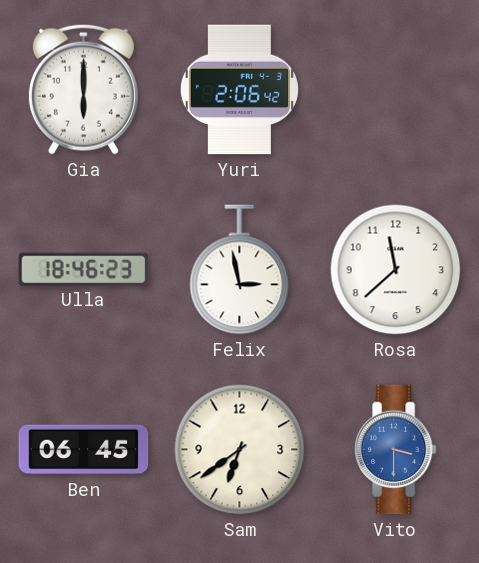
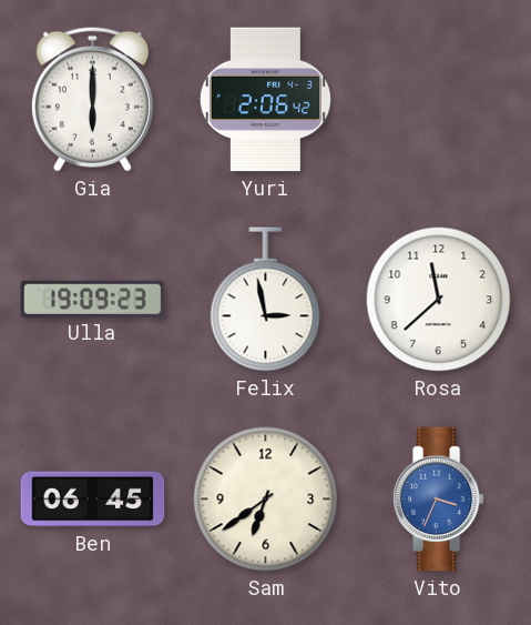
Ulla: 18:46 -> 19:09
Vito: 3:30 -> 3:34
